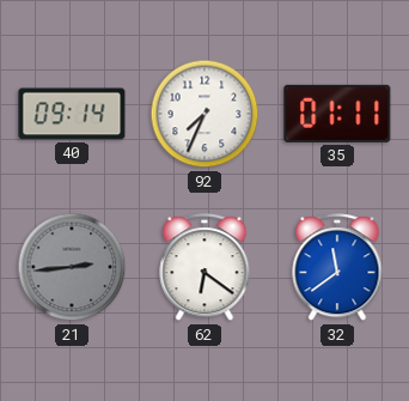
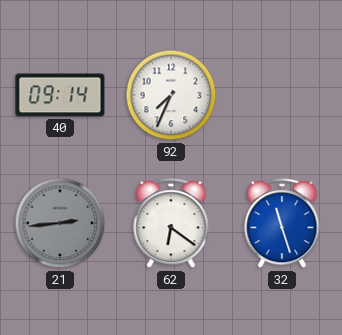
35: 01:11 -> none
32: 11:39 -> 11:27
